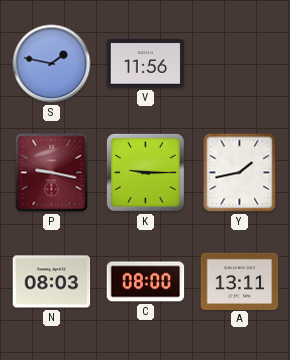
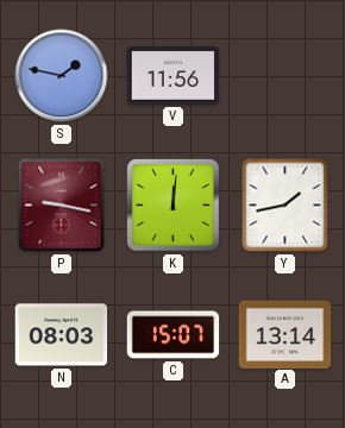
K: 9:15 -> 12:01
C: 08:00 -> 15:07
A: 13:11 -> 13:14
